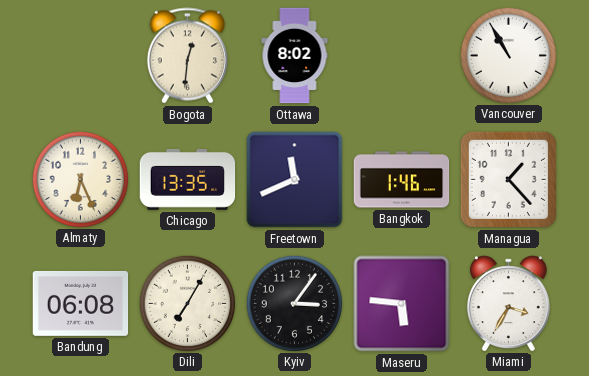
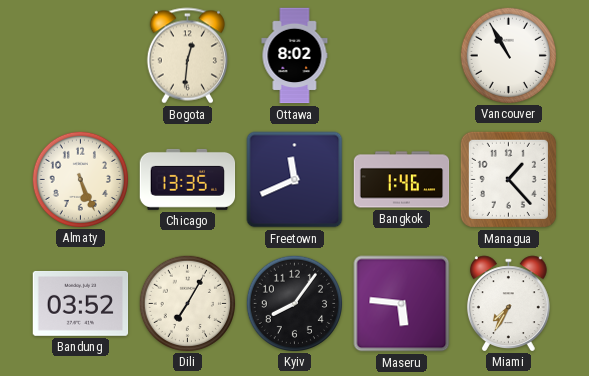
Almaty: 6:26 -> 5:26
Bandung: 06:08 -> 03:52
Kyiv: 3:06 -> 8:06
Miami: 3:35 -> 7:35
